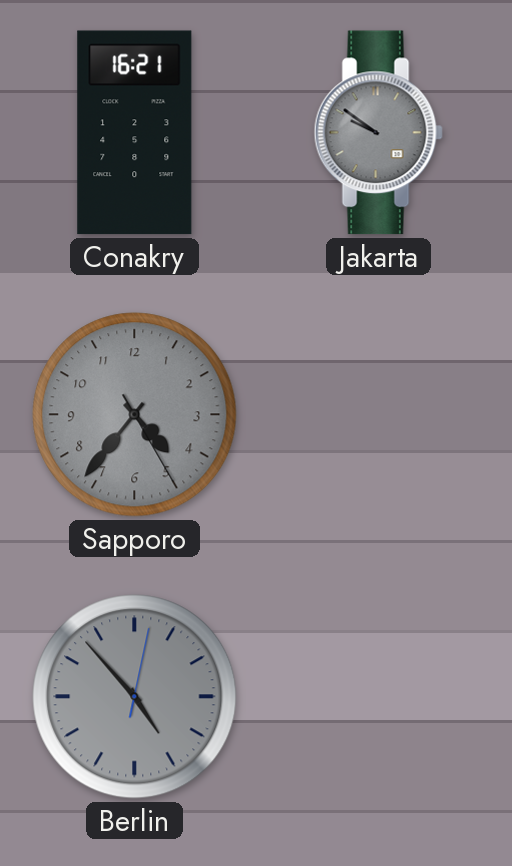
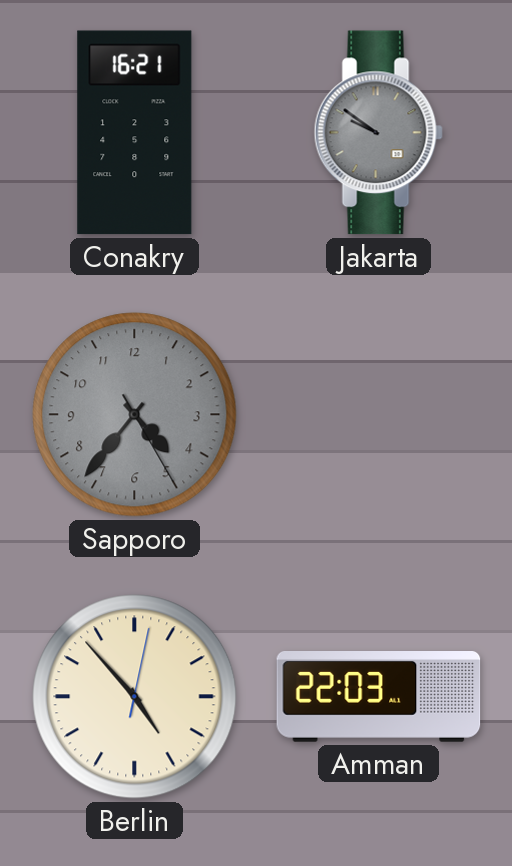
Berlin dial: grey -> cream
Amman: none -> 22:03
